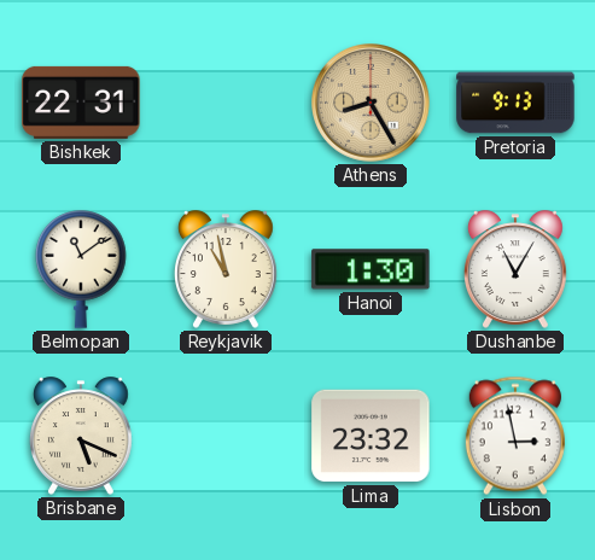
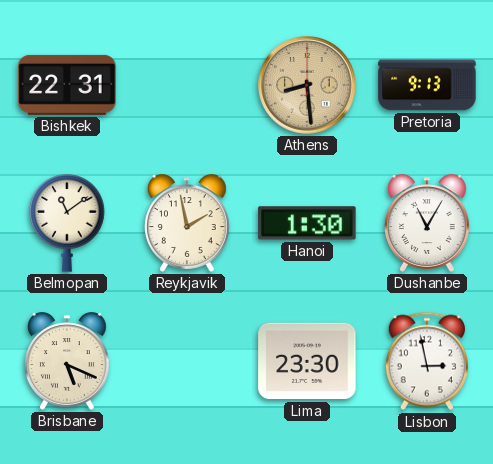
Athens: 8:25 -> 8:29
Reykjavik: 10:58 -> 1:58
Lima: 23:32 -> 23:30
